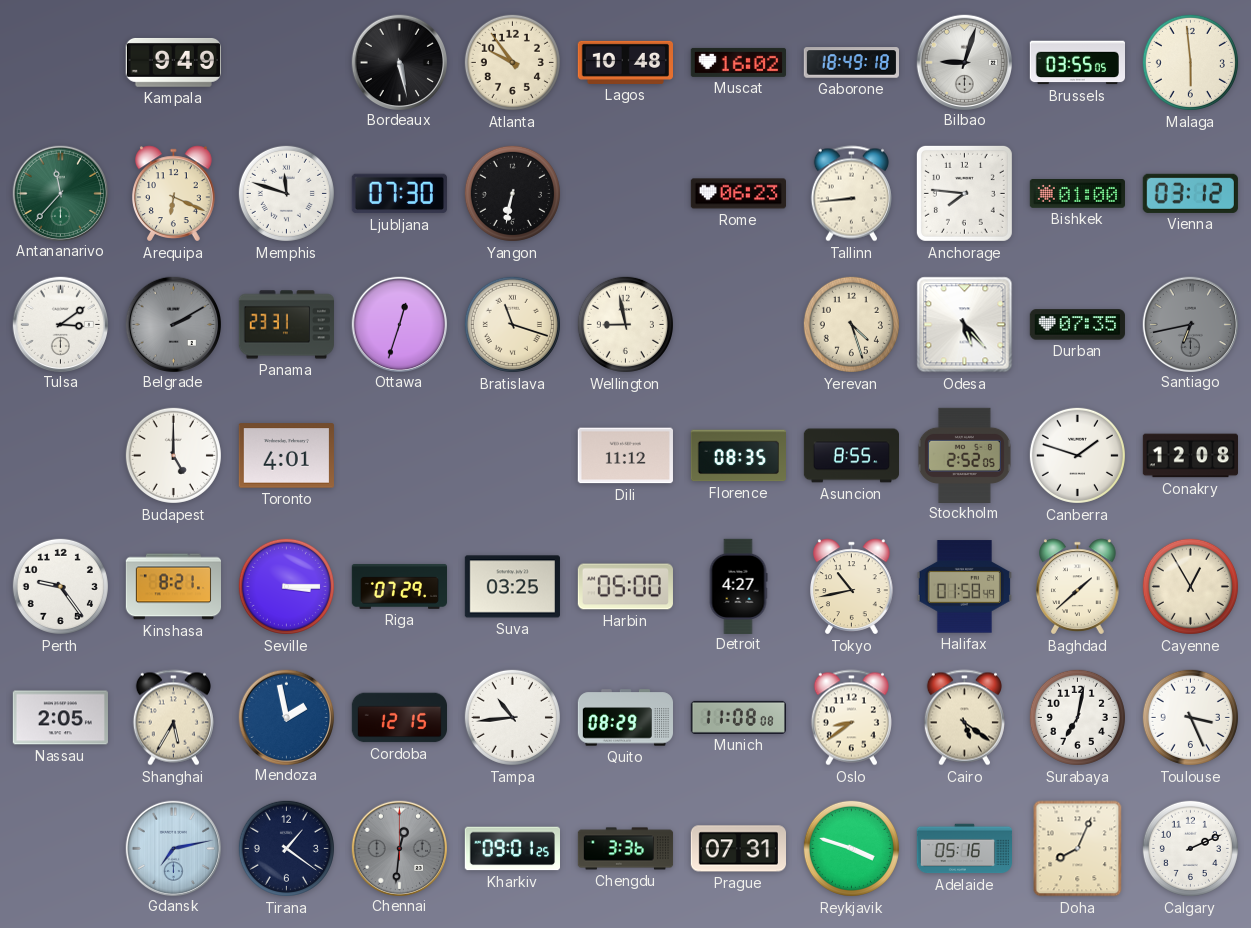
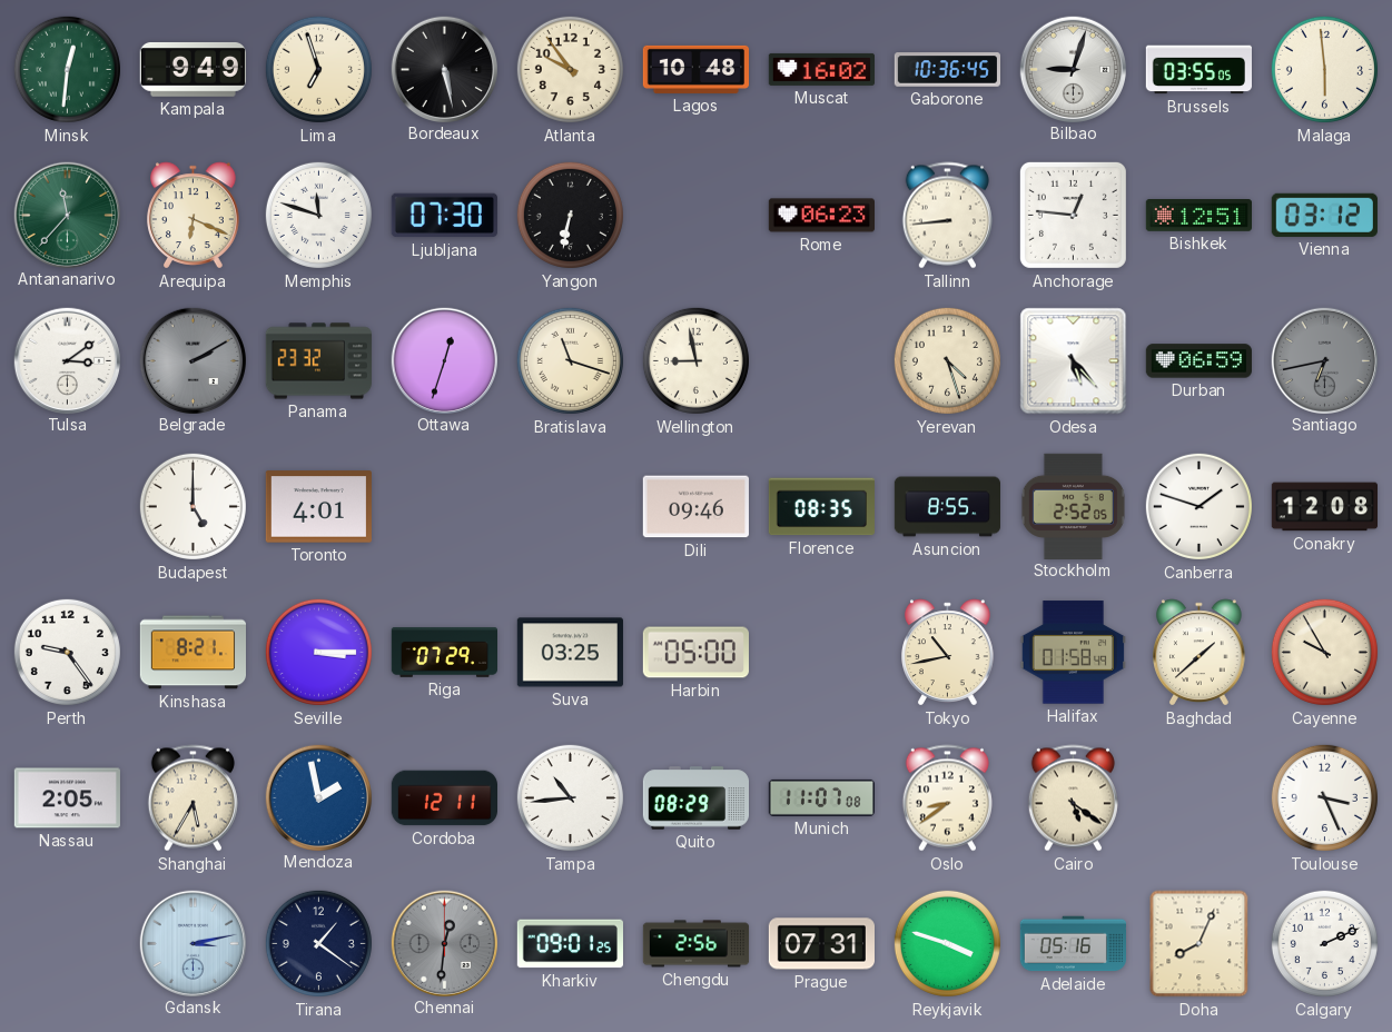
Minsk: none -> 12:31
Lima: none -> 6:57
Gaborone: 18:49 -> 10:36
Anchorage: 7:46 -> 12:46
Bishkek: 01:00 -> 12:51
Panama: 23:31 -> 23:32
Durban: 07:35 -> 06:59
Dili: 11:12 -> 09:46
Detroit: 4:27 -> none
Cayenne: 12:55 -> 9:55
Cordoba: 12:15 -> 12:11
Munich: 11:08 -> 11:07
Surabaya: 7:02 -> none
Gdansk: 7:13 -> 3:13
Chengdu: 3:36 -> 2:56
